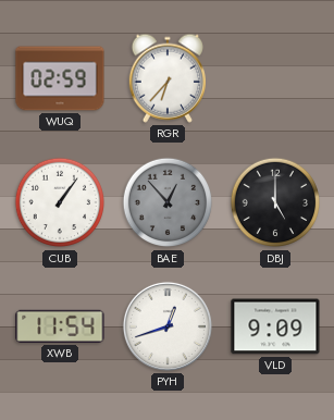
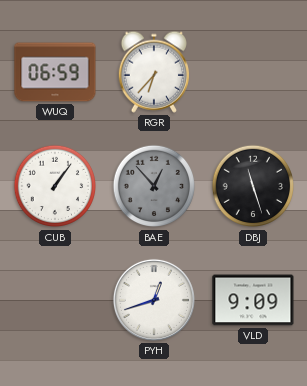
WUQ: 02:59 -> 06:59
DBJ: 5:00 -> 11:27
XWB: 11:54 -> none
